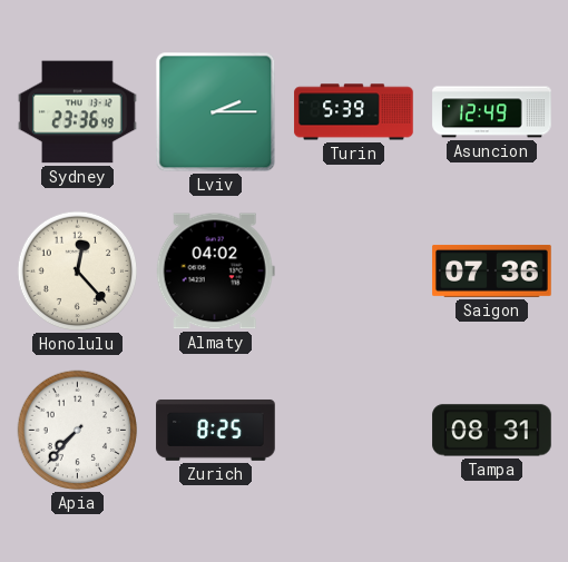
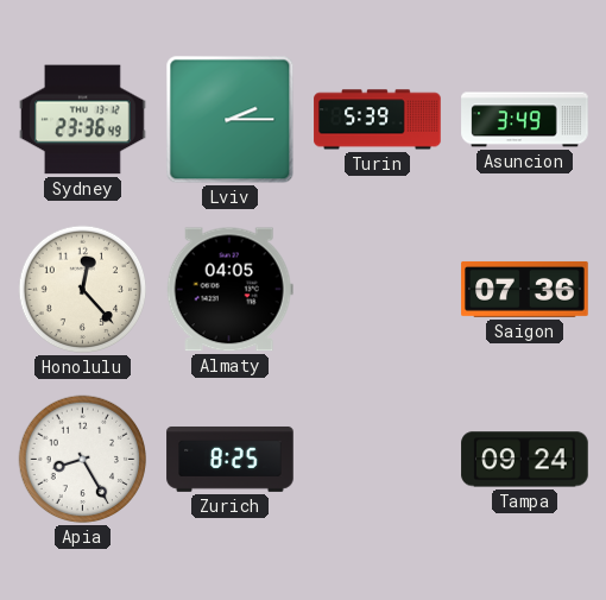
Asuncion: 12:49 -> 3:49
Almaty: 04:02 -> 04:05
Apia: 7:37 -> 8:25
Tampa: 08:31 -> 09:24
